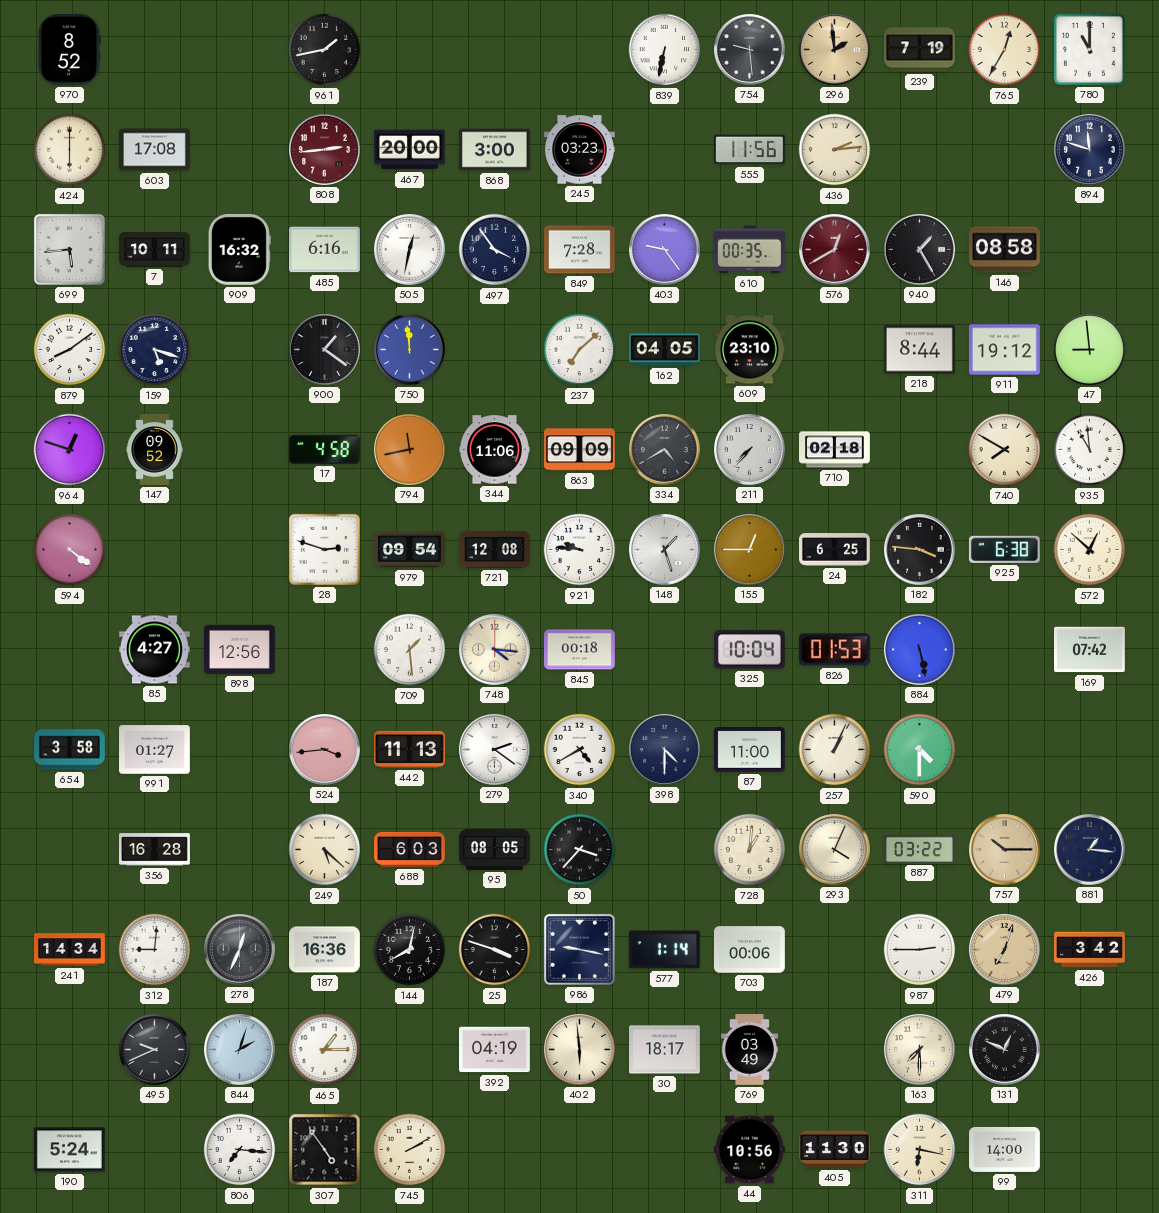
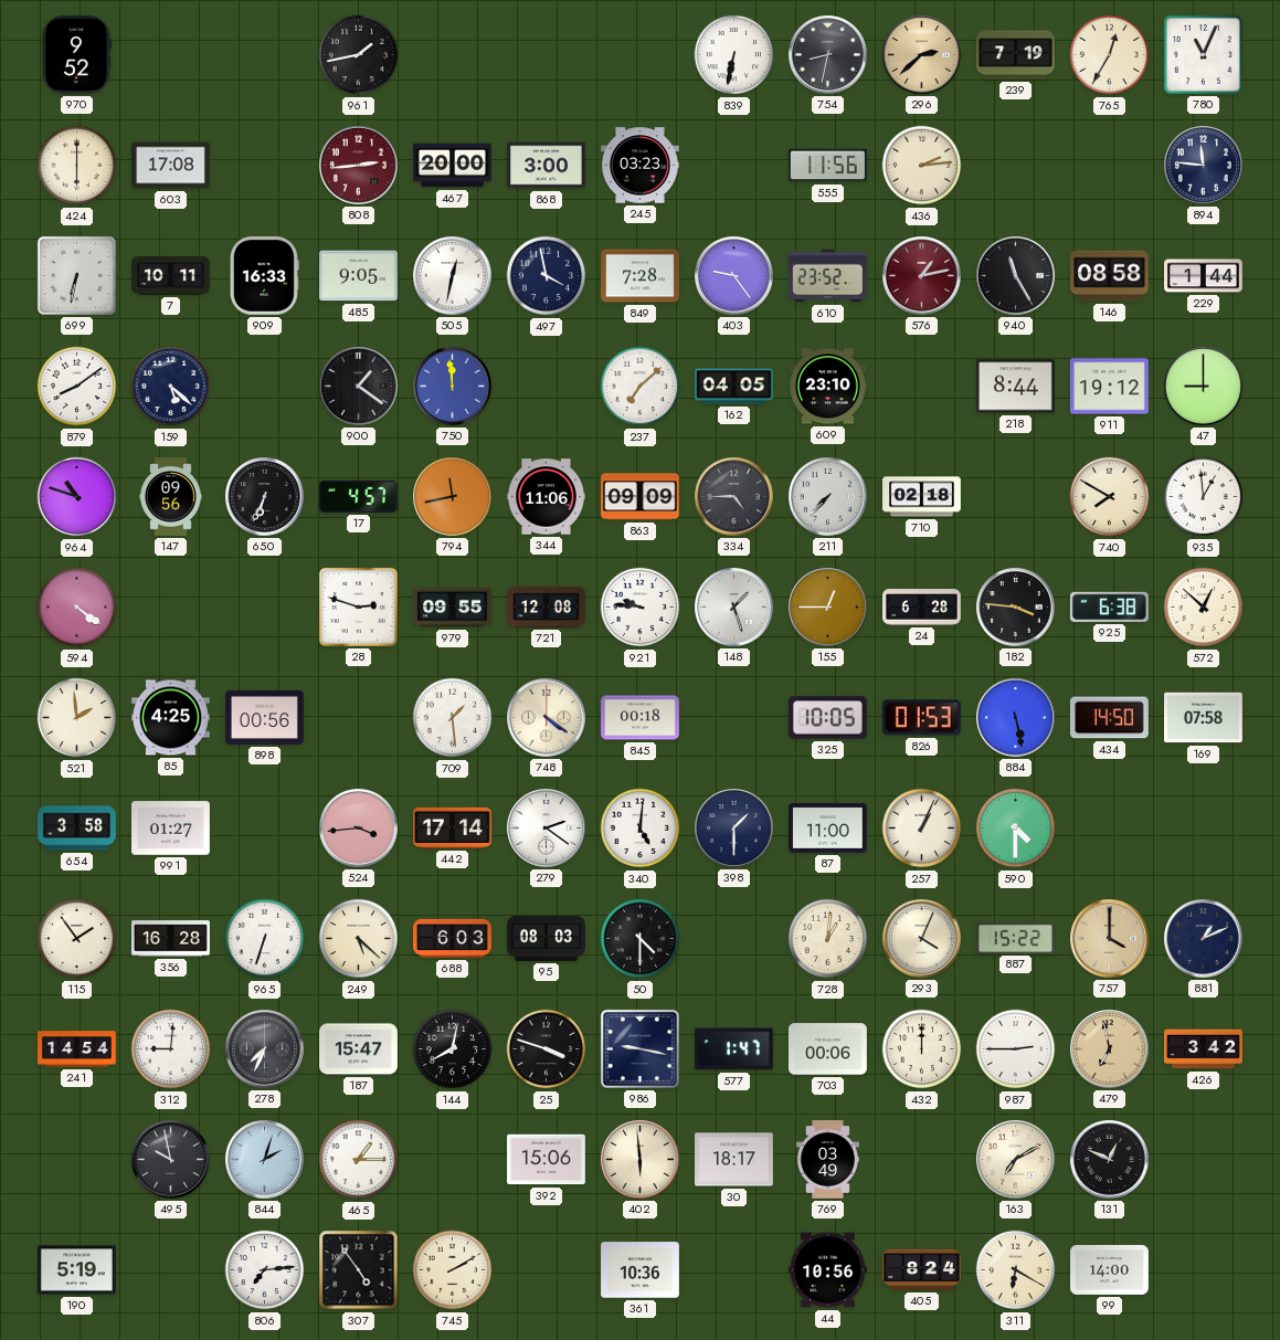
970: 8:52 -> 9:52
754: 9:29 -> 8:32
296: 1:59 -> 2:38
780: 11:00 -> 11:04
894: 11:48 -> 11:46
699: 5:44 -> 6:32
909: 16:32 -> 16:33
485: 6:16 -> 9:05
497: 3:54 -> 3:58
610: 00:35 -> 23:52
576: 12:40 -> 1:13
940: 1:25 -> 11:25
229: none -> 1:44
159: 5:18 -> 5:22
47: 8:59 -> 9:00
964: 12:48 -> 10:48
147: 09:52 -> 09:56
650: none -> 6:34
17: 4:58 -> 4:57
334: 4:40 -> 4:45
935: 10:59 -> 12:59
979: 09:54 -> 09:55
24: 6:25 -> 6:28
521: none -> 1:59
85: 4:27 -> 4:25
898: 12:56 -> 00:56
748: 4:16 -> 4:21
325: 10:04 -> 10:05
434: none -> 14:50
169: 07:42 -> 07:58
442: 11:13 -> 17:14
340: 4:40 -> 5:01
398: 4:30 -> 1:30
115: none -> 1:54
965: none -> 6:33
95: 08:05 -> 08:03
50: 3:37 -> 4:30
887: 03:22 -> 15:22
757: 10:15 -> 4:00
881: 1:16 -> 1:11
241: 14:34 -> 14:54
278: 12:34 -> 7:34
187: 16:36 -> 15:47
577: 1:14 -> 1:47
432: none -> 12:00
479: 7:03 -> 6:58
495: 9:41 -> 9:58
392: 04:19 -> 15:06
163: 7:30 -> 7:10
190: 5:24 -> 5:19
806: 7:16 -> 7:14
361: none -> 10:36
405: 11:30 -> 8:24
311: 6:17 -> 6:20
